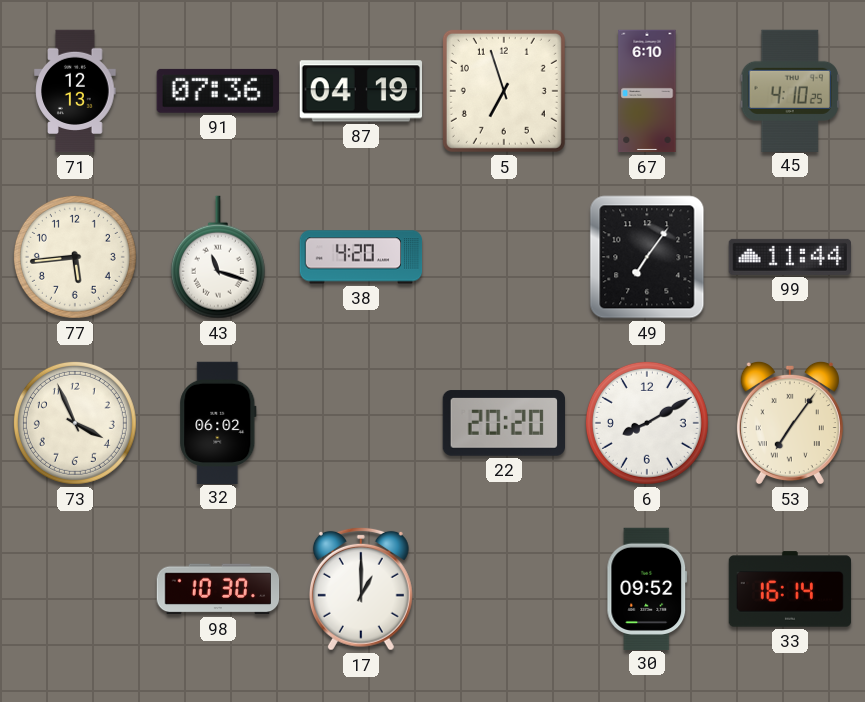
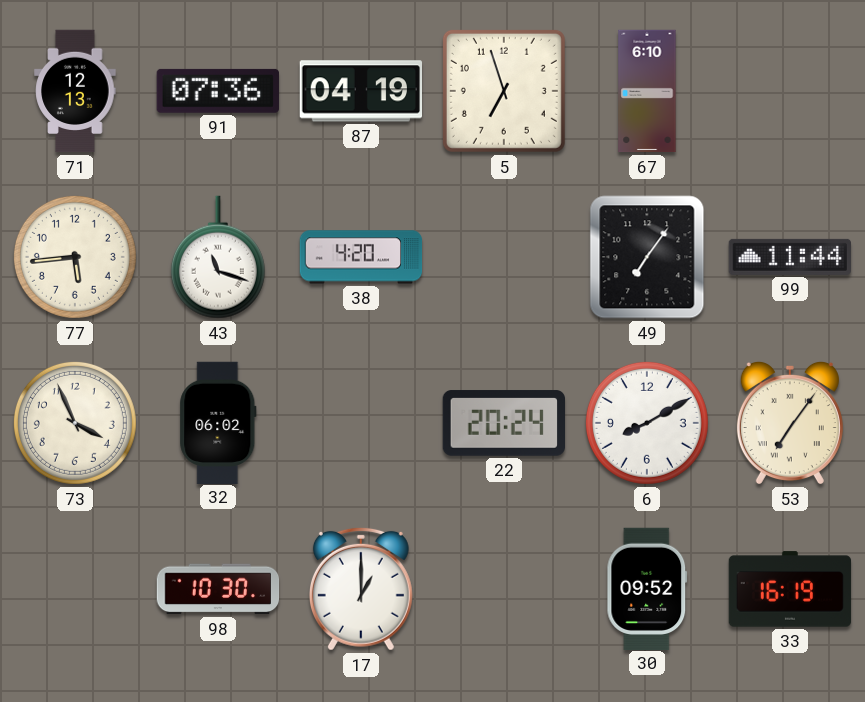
45: 4:10 -> none
22: 20:20 -> 20:24
33: 16:14 -> 16:19
